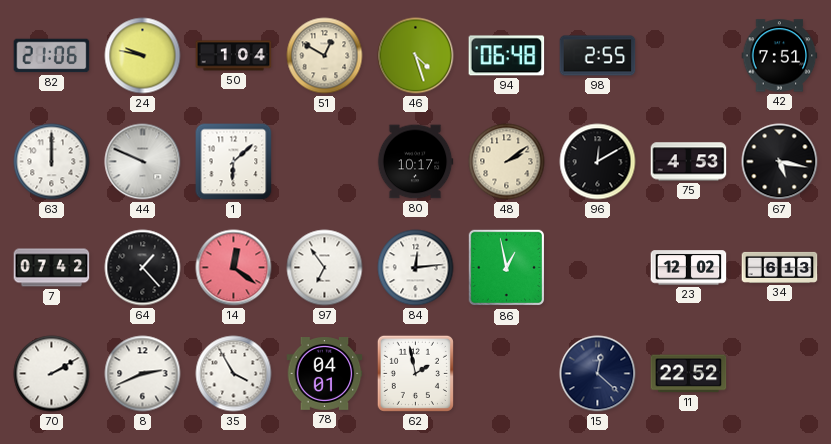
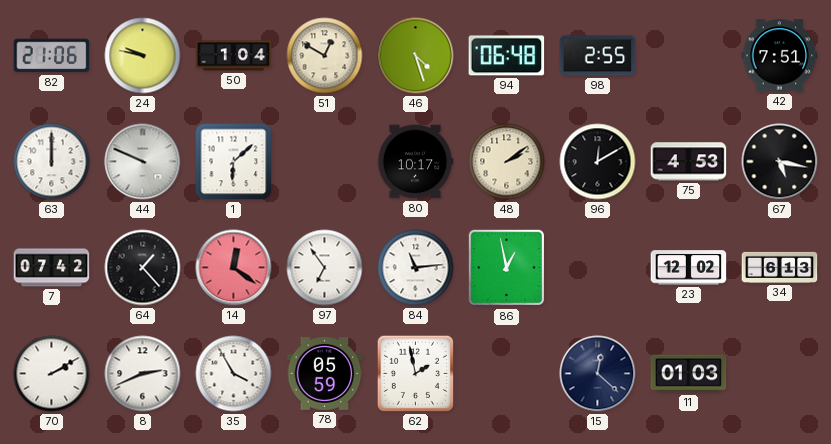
84: 12:14 -> 11:14
78: 04:01 -> 05:59
11: 22:52 -> 01:03
